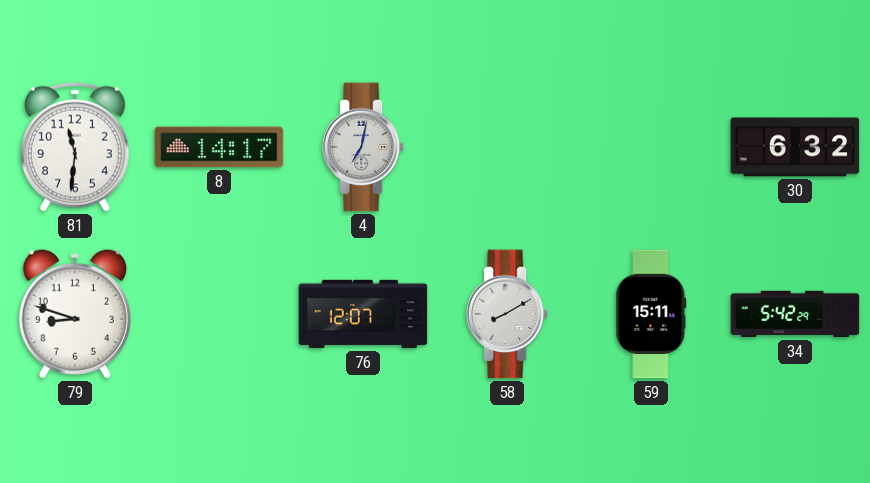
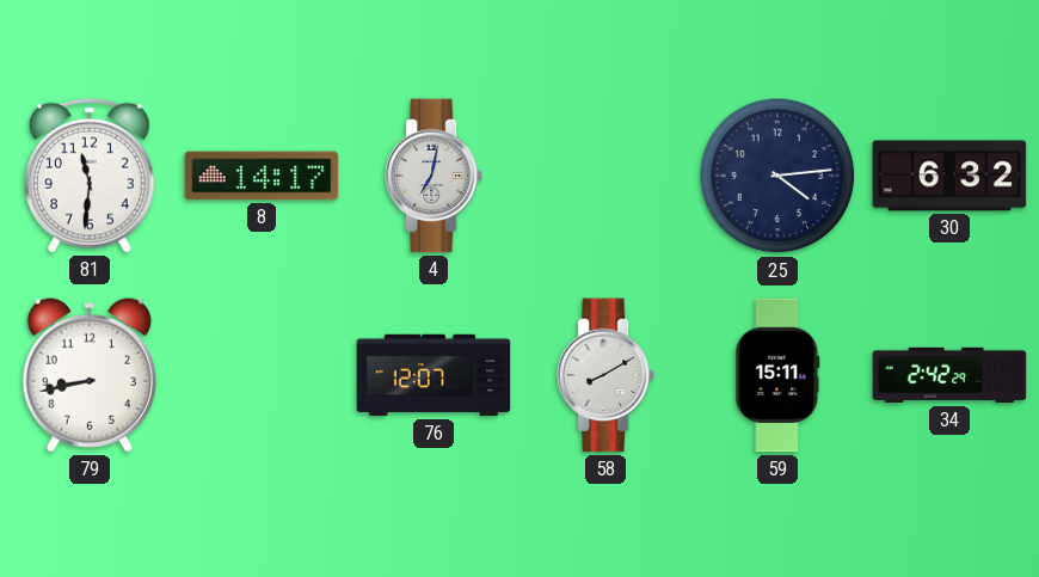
25: none -> 4:14
79: 8:48 -> 8:43
34: 5:42 -> 2:42
